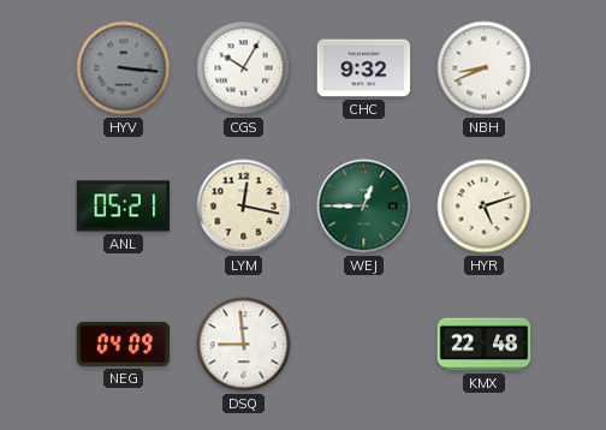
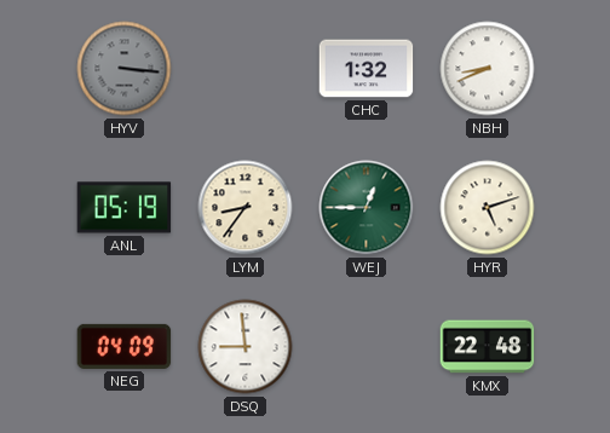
CGS: 10:05 -> none
CHC: 9:32 -> 1:32
ANL: 05:21 -> 05:19
LYM: 12:17 -> 8:36
